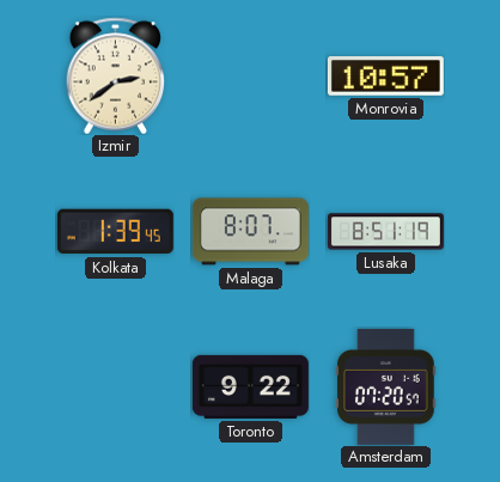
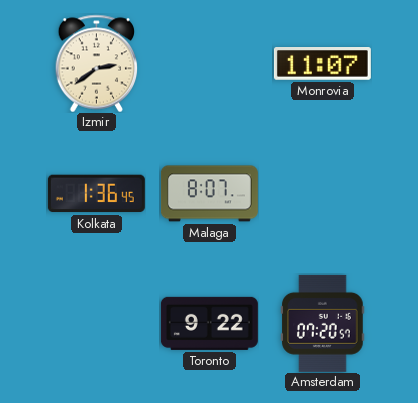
Monrovia: 10:57 -> 11:07
Kolkata: 1:39 -> 1:36
Lusaka: 8:51 -> none
